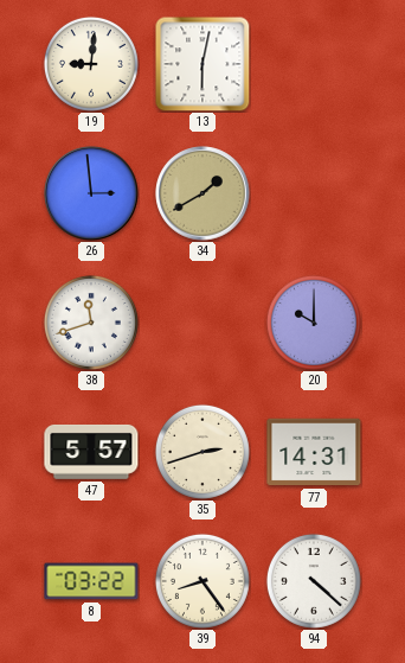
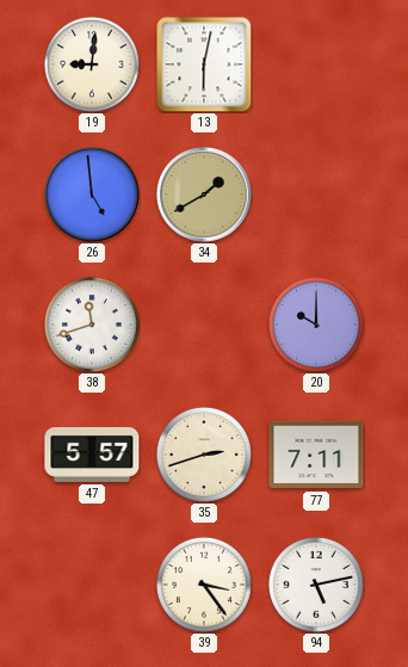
26: 2:59 -> 4:59
77: 14:31 -> 7:11
8: 03:22 -> none
39: 8:24 -> 3:24
94: 4:22 -> 5:13
